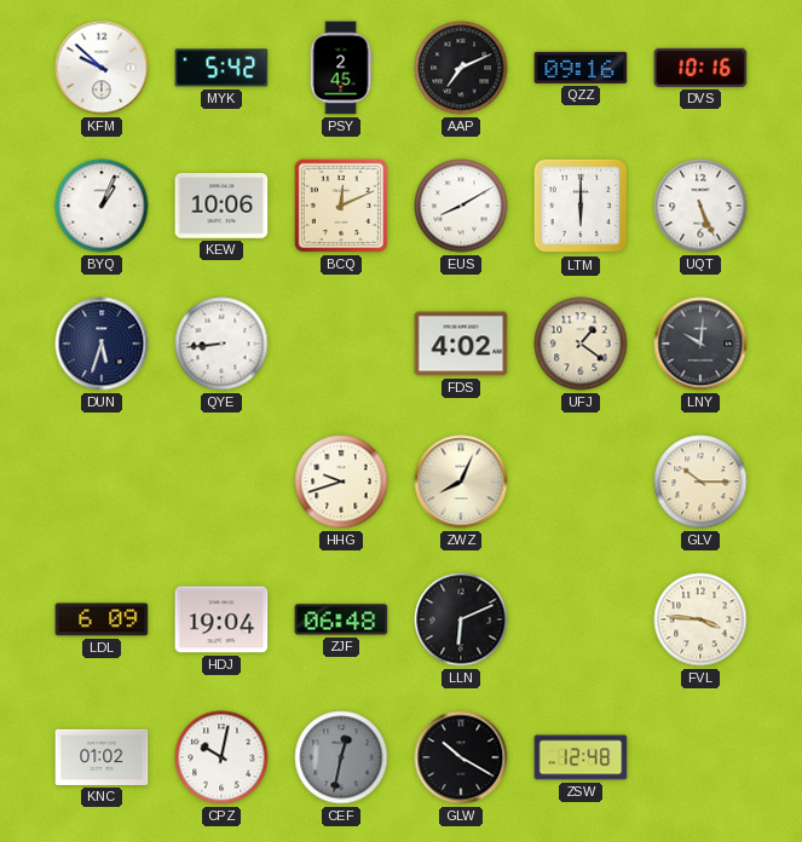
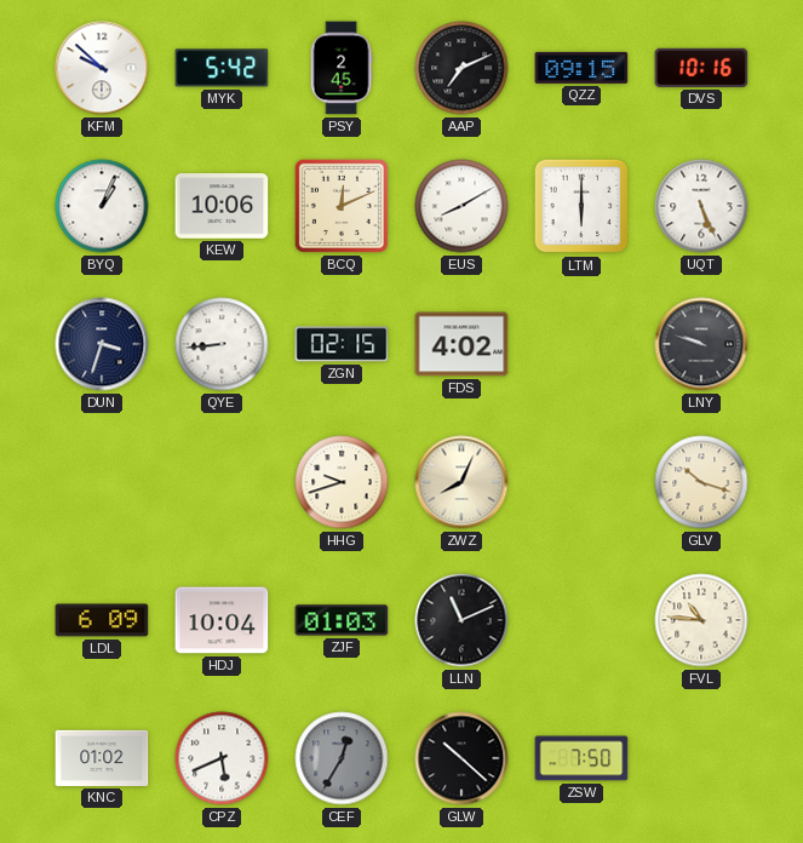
QZZ: 09:16 -> 09:15
DUN: 5:33 -> 3:33
ZGN: none -> 02:15
UFJ: 1:21 -> none
LNY: 10:01 -> 9:48
GLV: 10:15 -> 10:18
HDJ: 19:04 -> 10:04
ZJF: 06:48 -> 01:03
LLN: 6:11 -> 11:11
FVL: 3:46 -> 10:46
CPZ: 10:02 -> 5:41
CEF: 12:32 -> 12:35
GLW: 10:20 -> 10:22
ZSW: 12:48 -> 7:50
